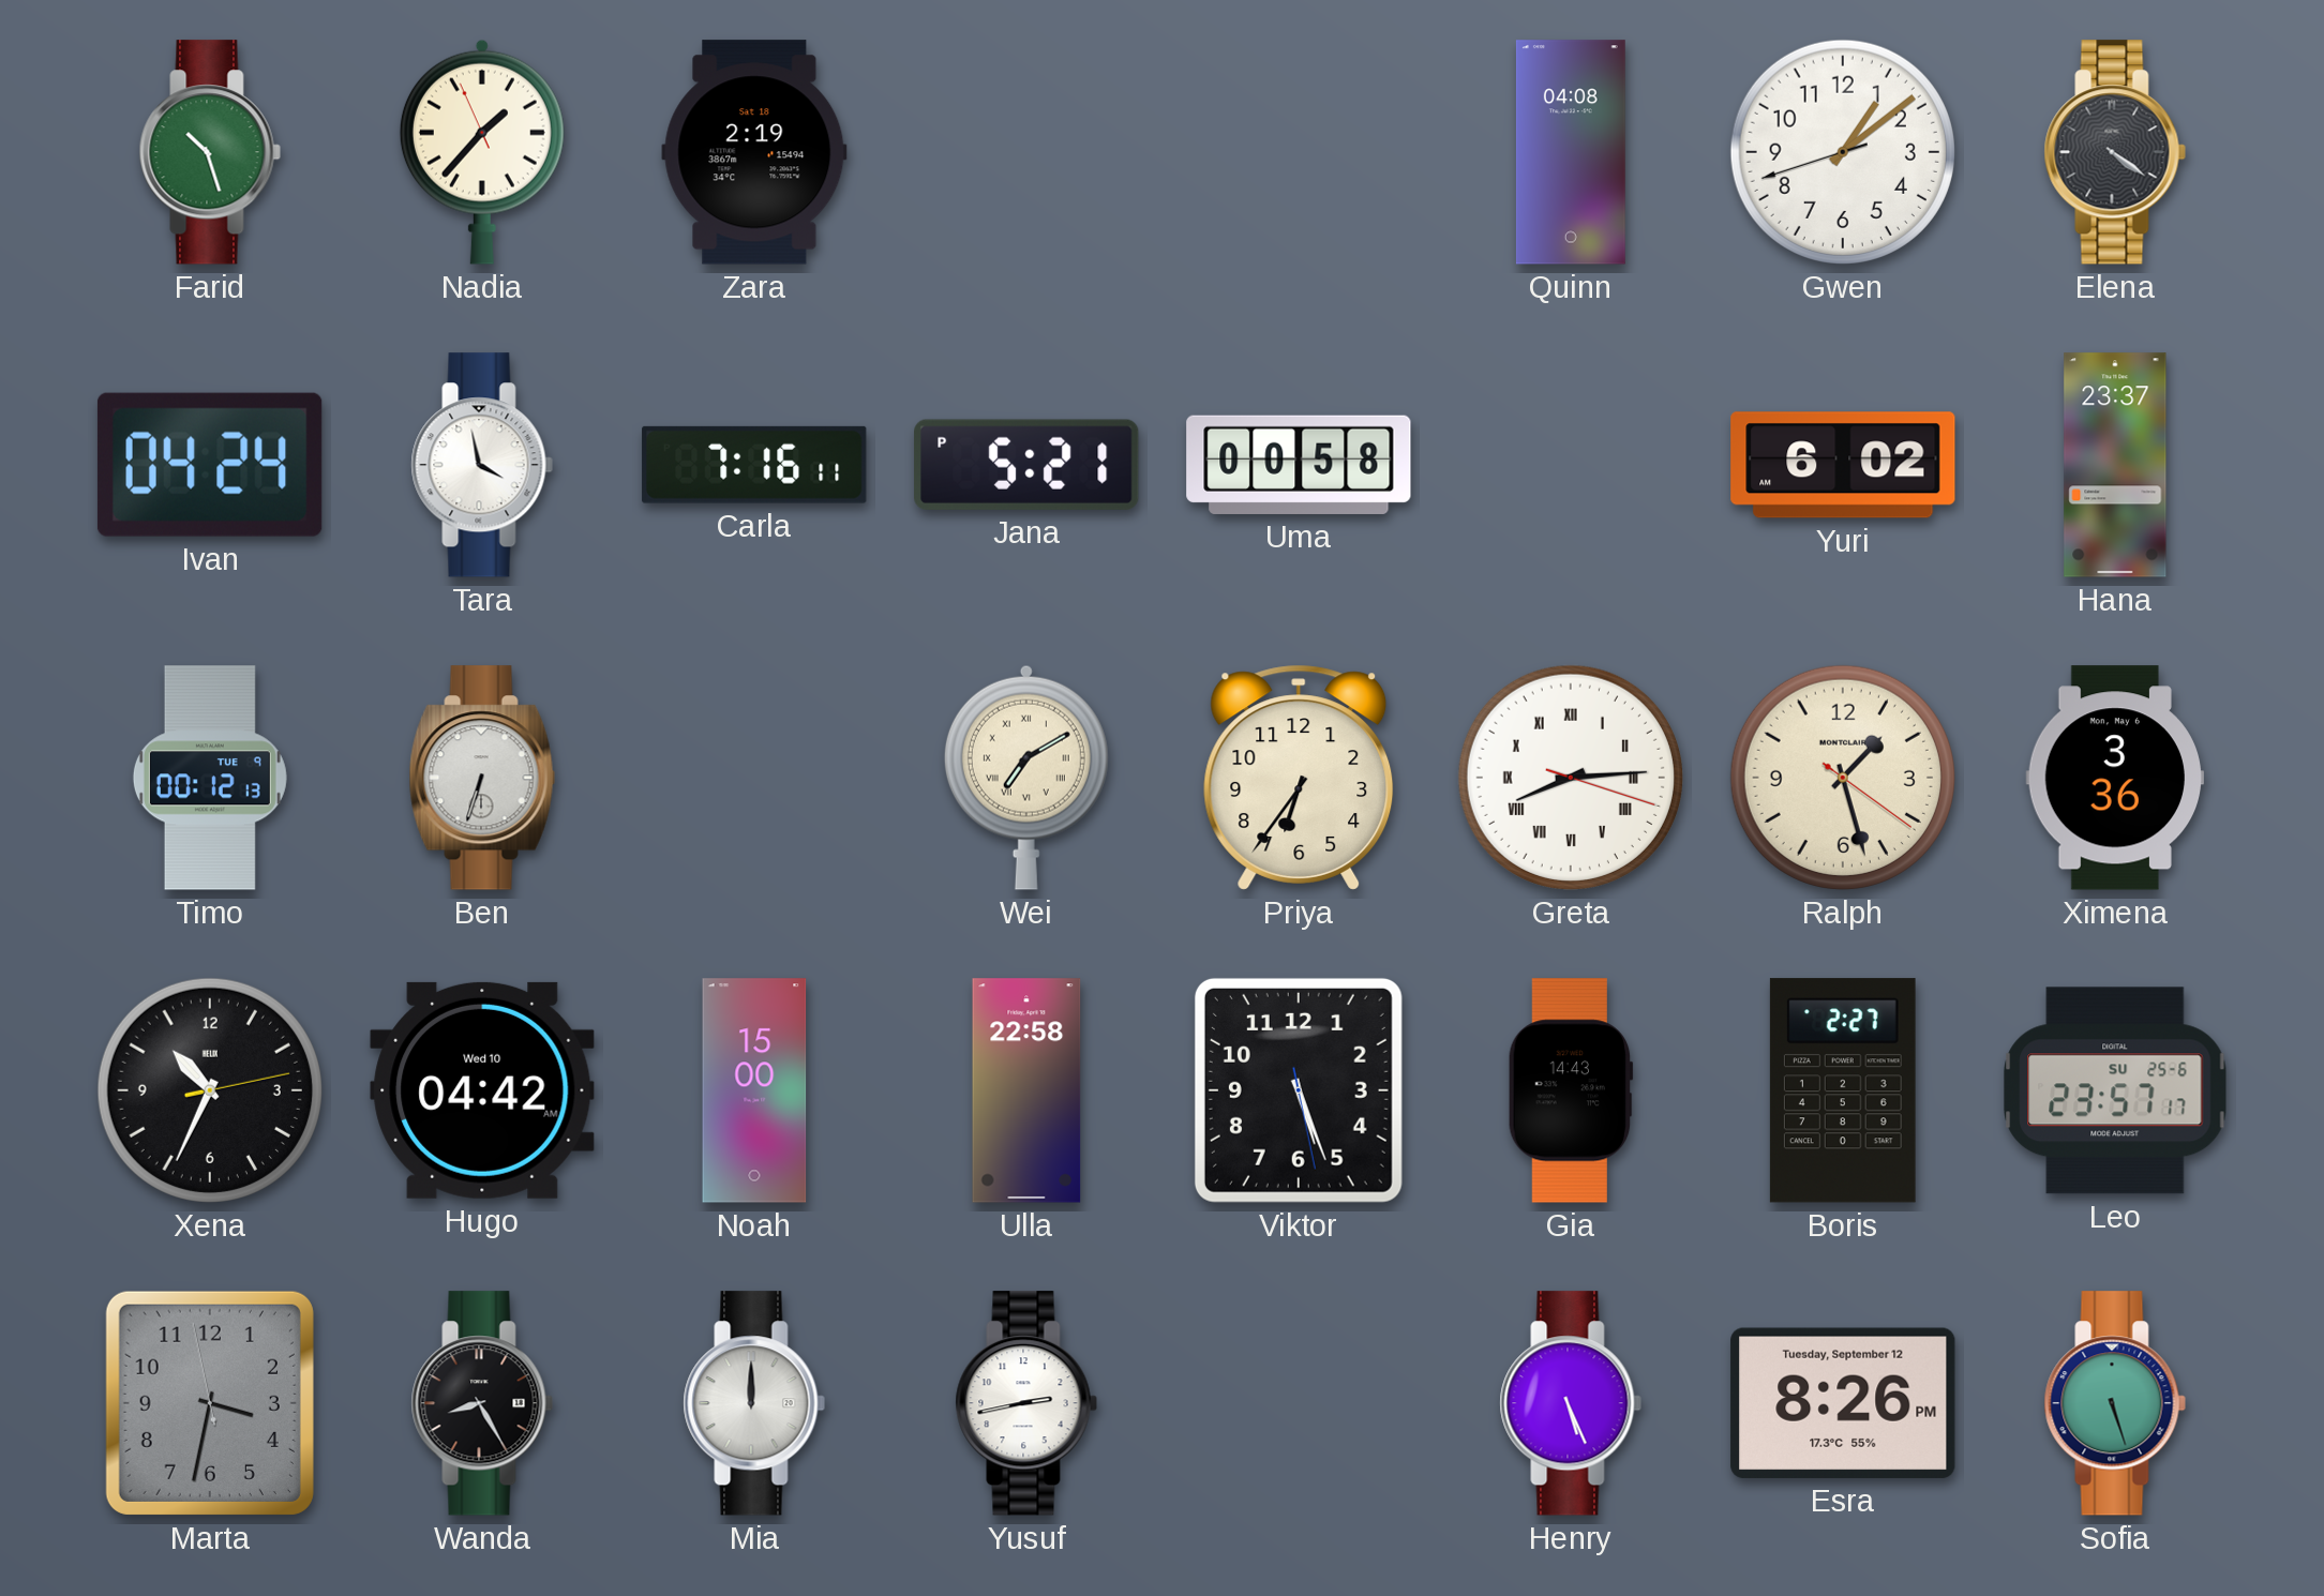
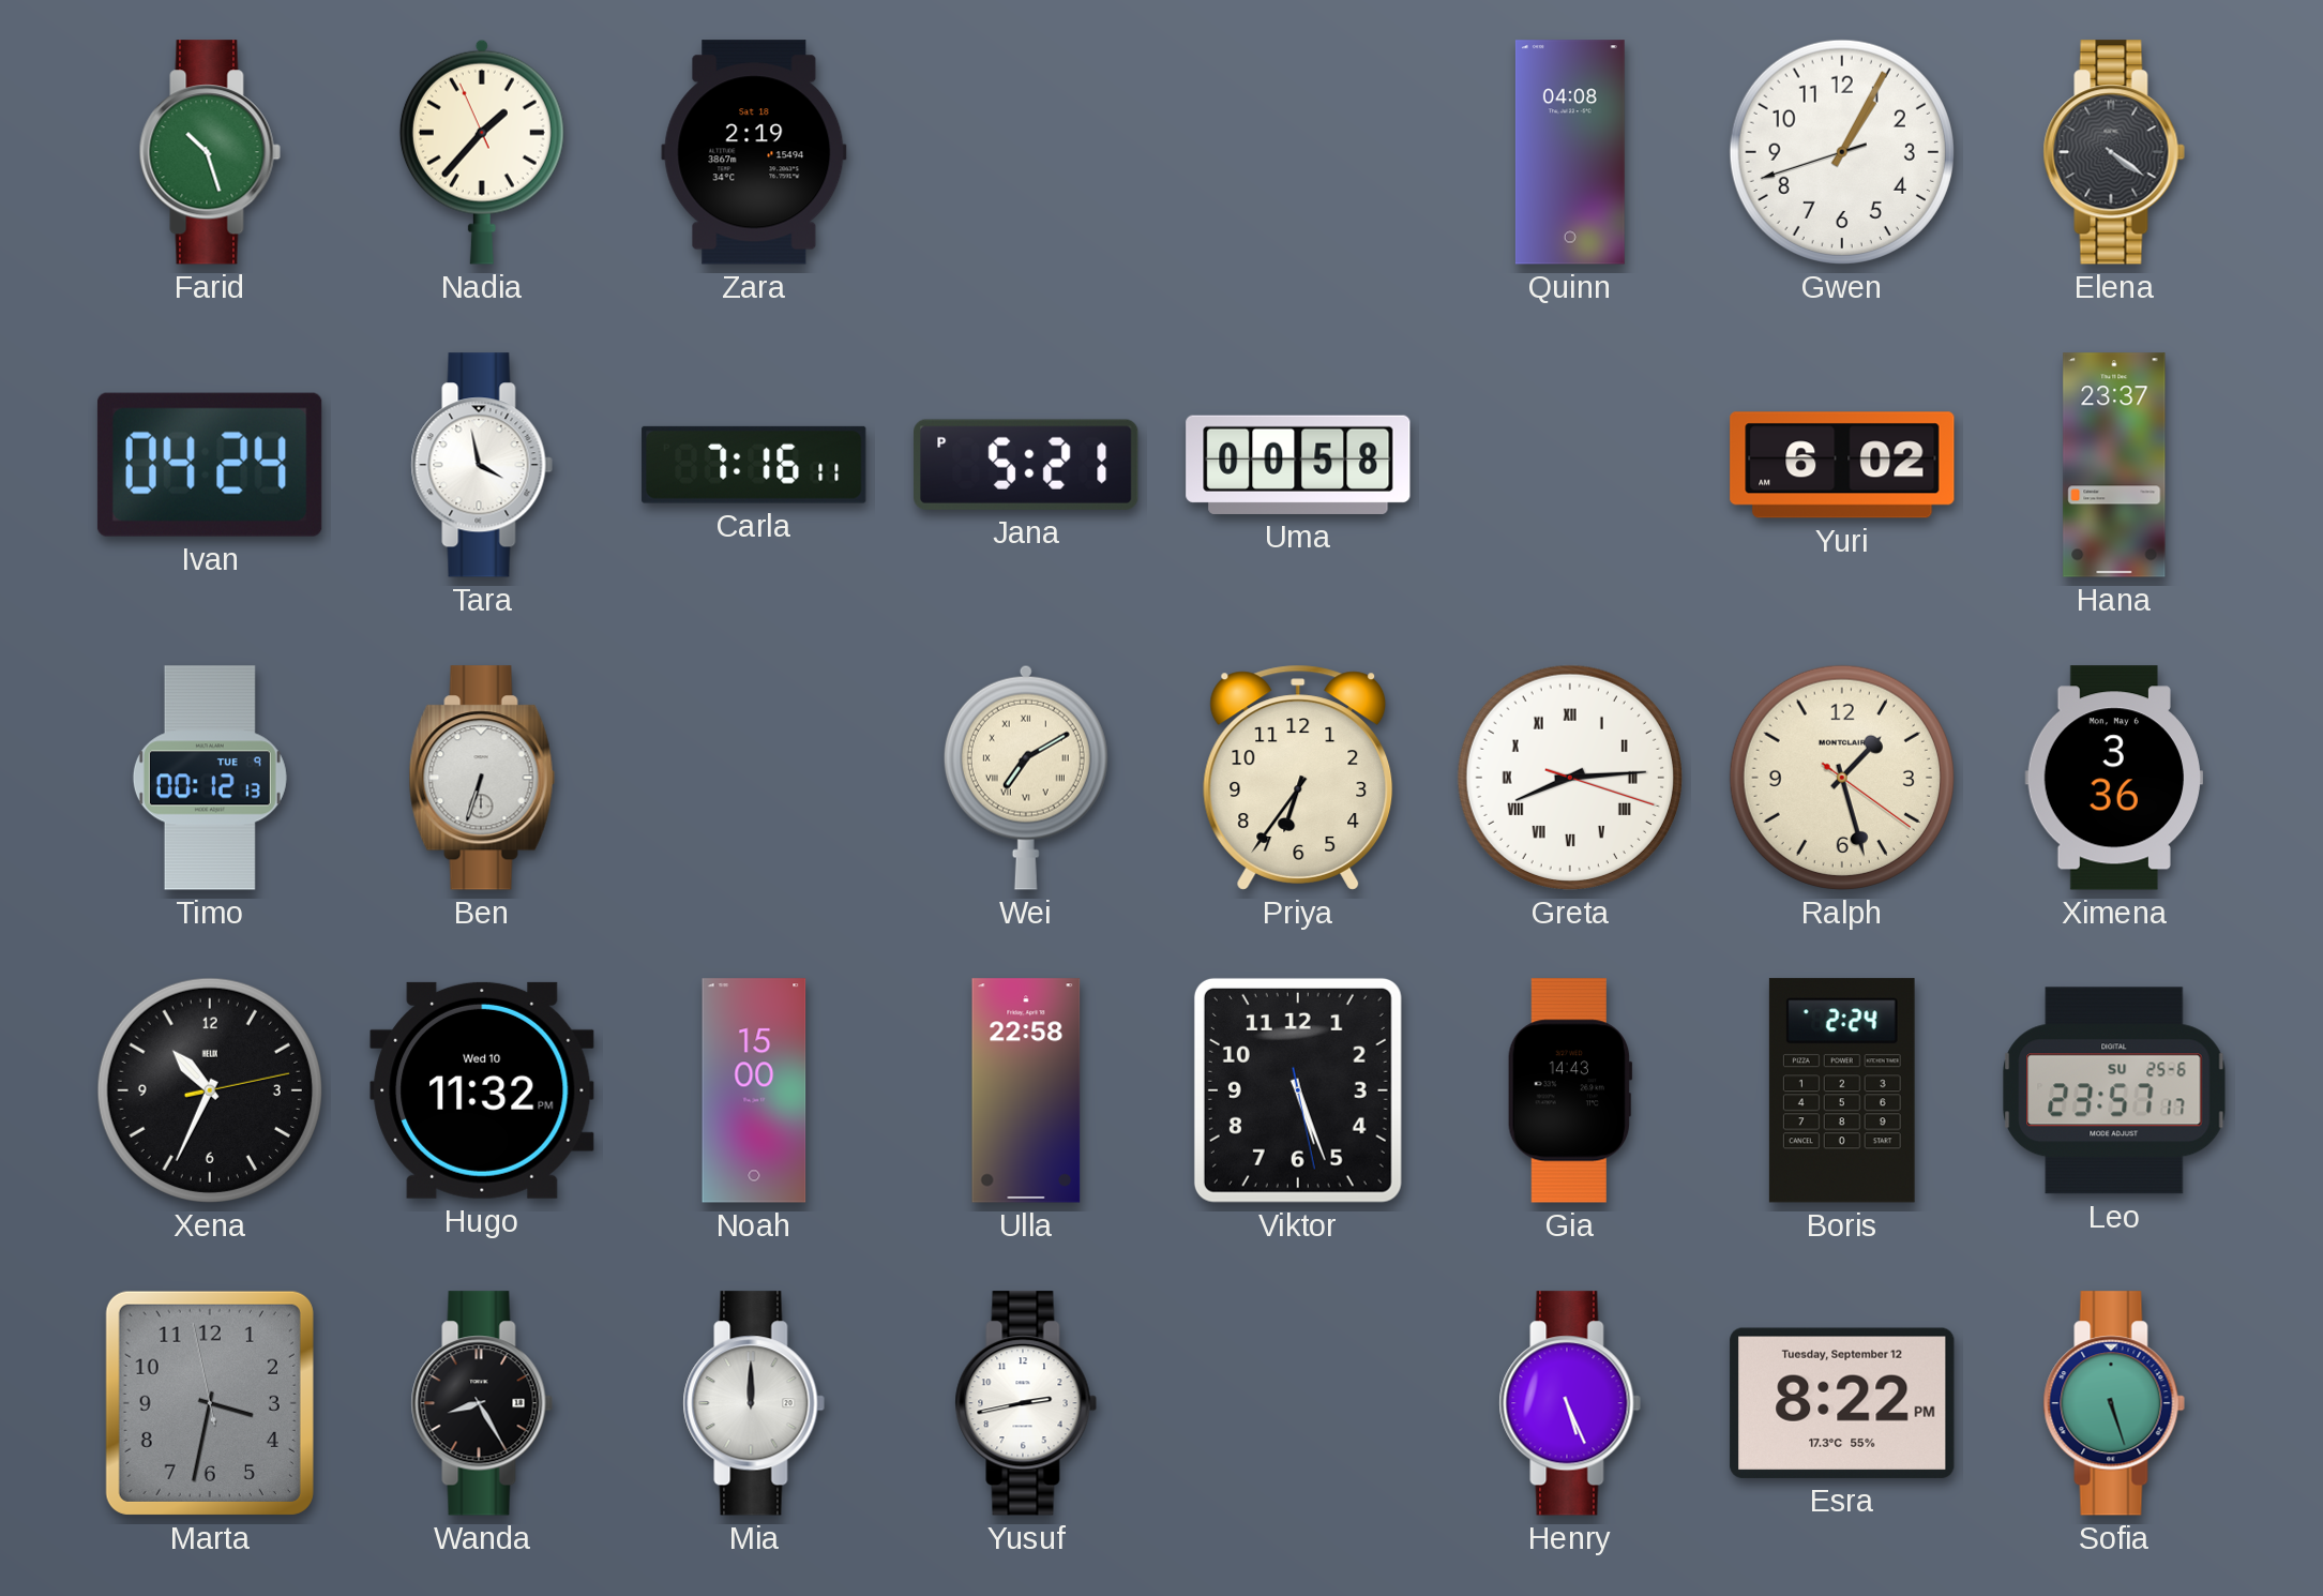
Gwen: 1:08 -> 1:04
Hugo: 04:42 -> 11:32
Boris: 2:27 -> 2:24
Esra: 8:26 -> 8:22
